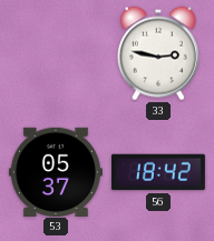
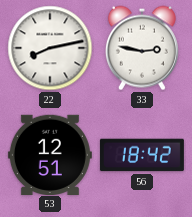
22: none -> 8:13
53: 05:37 -> 12:51
